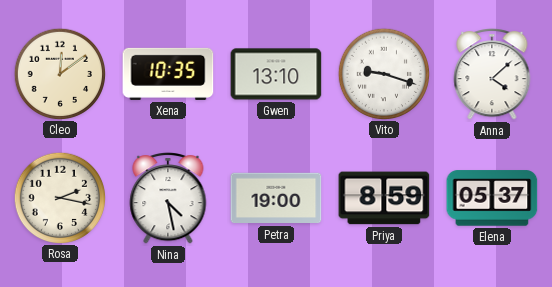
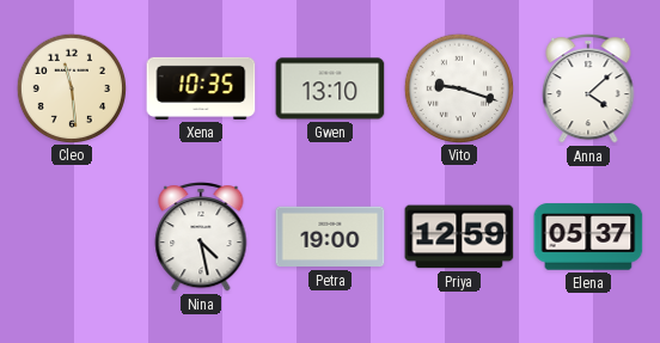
Cleo: 12:09 -> 11:29
Rosa: 2:17 -> none
Priya: 8:59 -> 12:59
